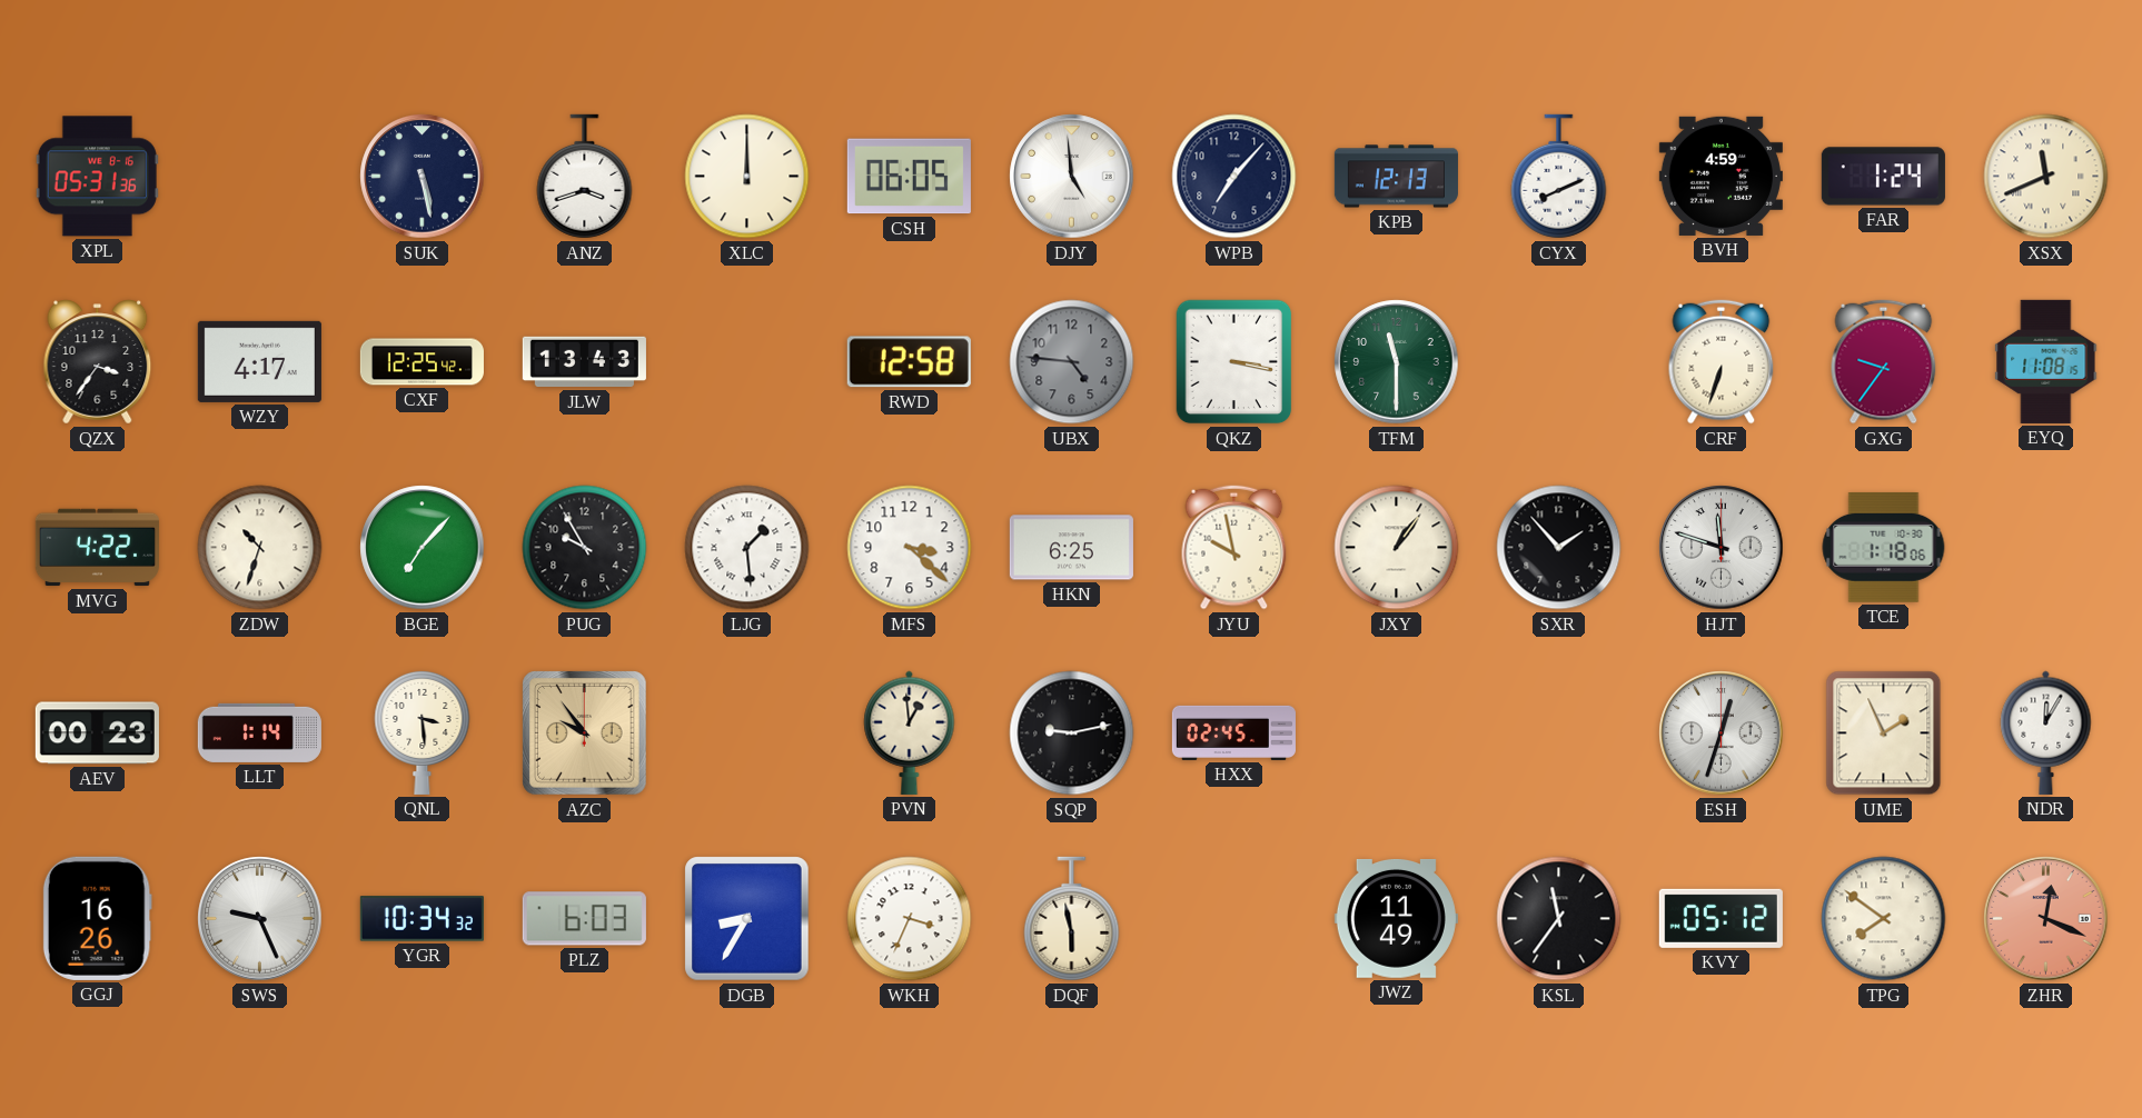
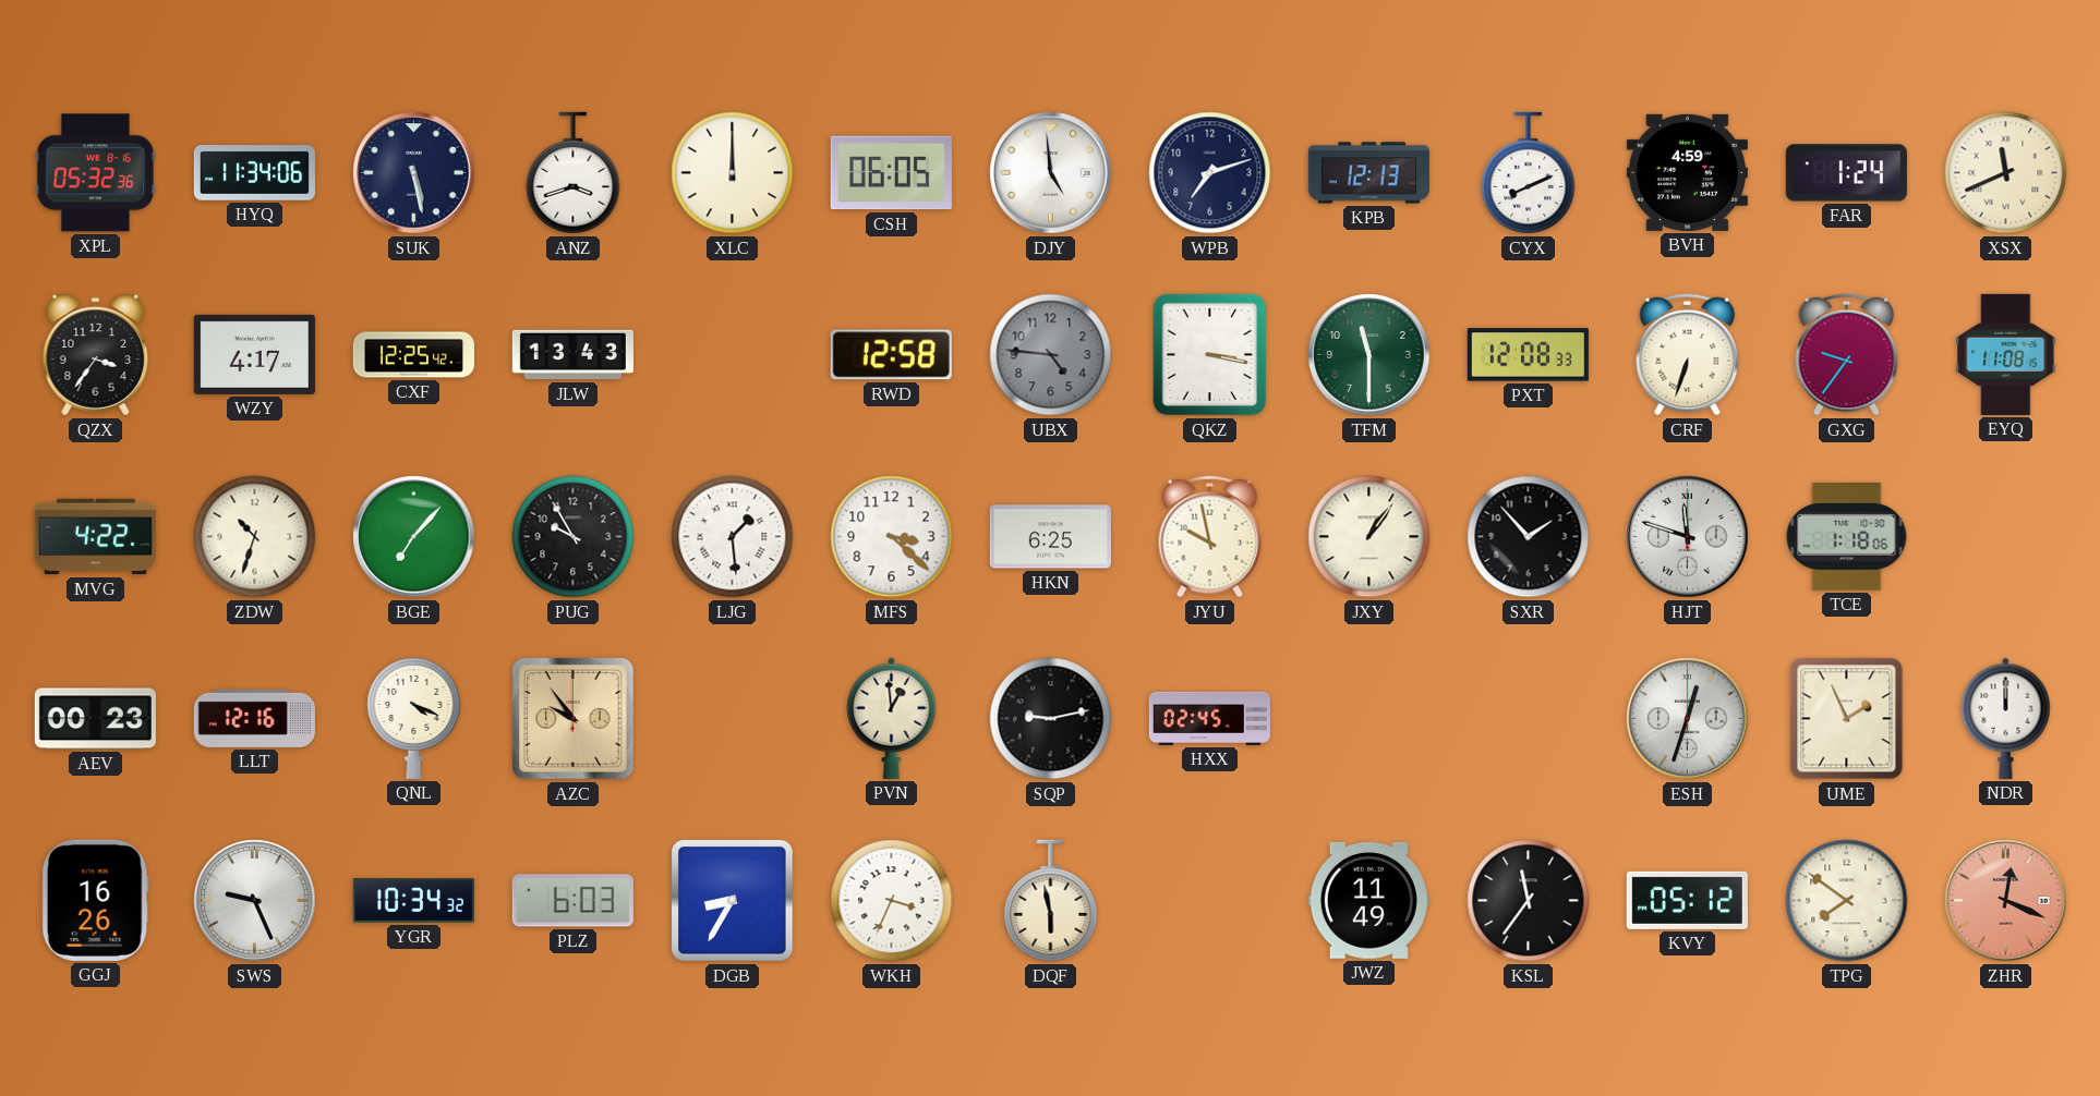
XPL: 05:31 -> 05:32
HYQ: none -> 11:34
WPB: 7:07 -> 7:12
PXT: none -> 12:08
LLT: 1:14 -> 12:16
QNL: 3:29 -> 4:19
NDR: 12:05 -> 12:00
